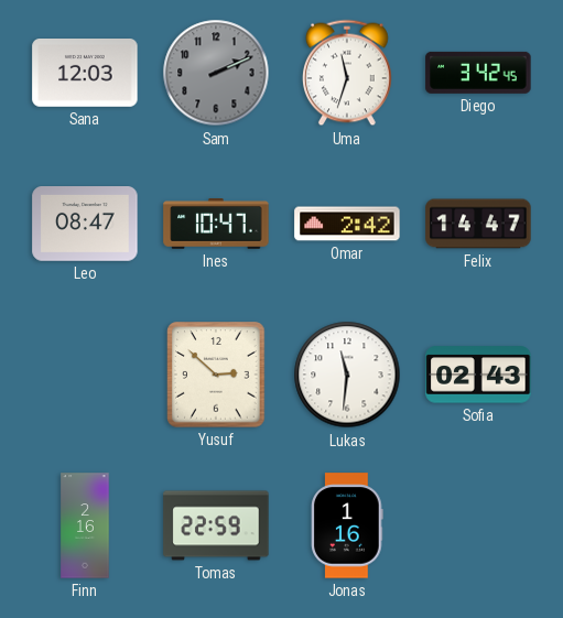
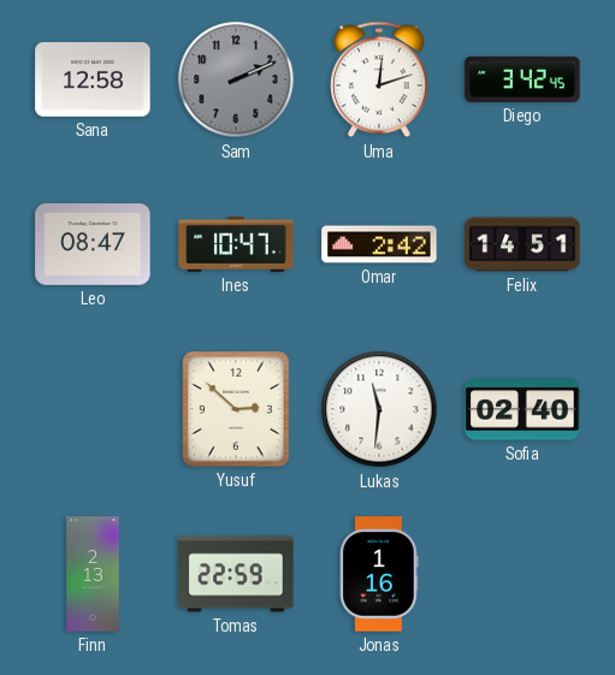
Sana: 12:03 -> 12:58
Uma: 11:33 -> 12:12
Felix: 14:47 -> 14:51
Sofia: 02:43 -> 02:40
Finn: 2:16 -> 2:13
